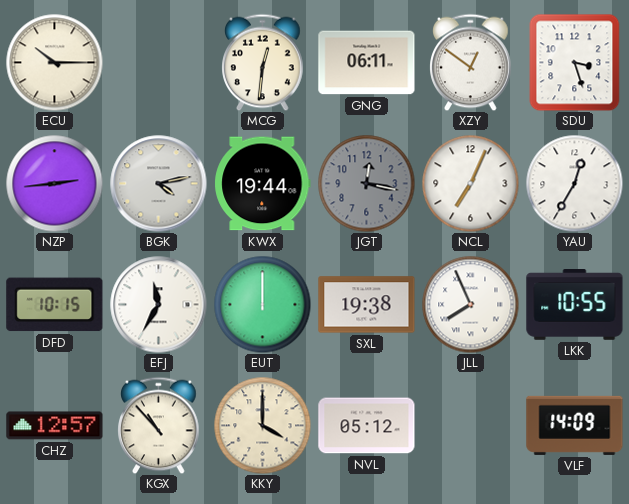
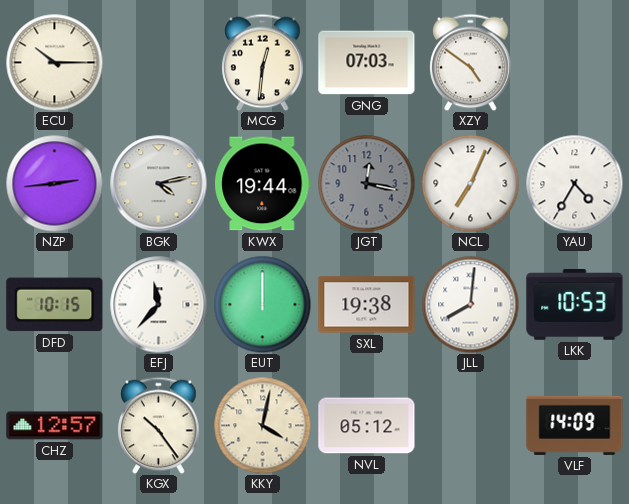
GNG: 06:11 -> 07:03
XZY: 12:51 -> 4:51
SDU: 3:27 -> none
YAU: 12:35 -> 4:35
EFJ: 11:35 -> 11:37
JLL: 7:56 -> 8:01
LKK: 10:55 -> 10:53
KGX: 10:53 -> 10:24
KKY: 4:00 -> 4:02
